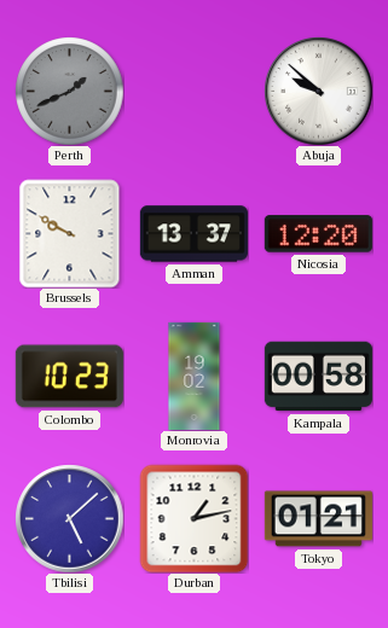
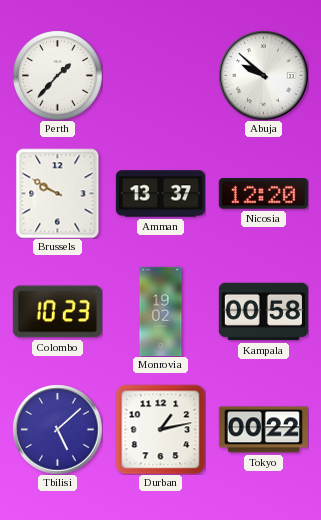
Perth: 1:41 -> 1:37
Perth dial: grey -> white
Tokyo: 01:21 -> 00:22
